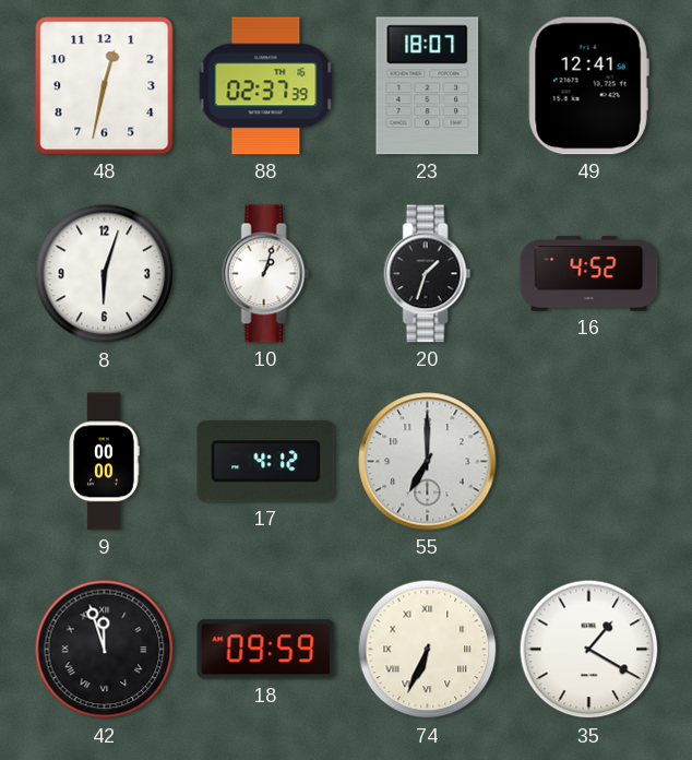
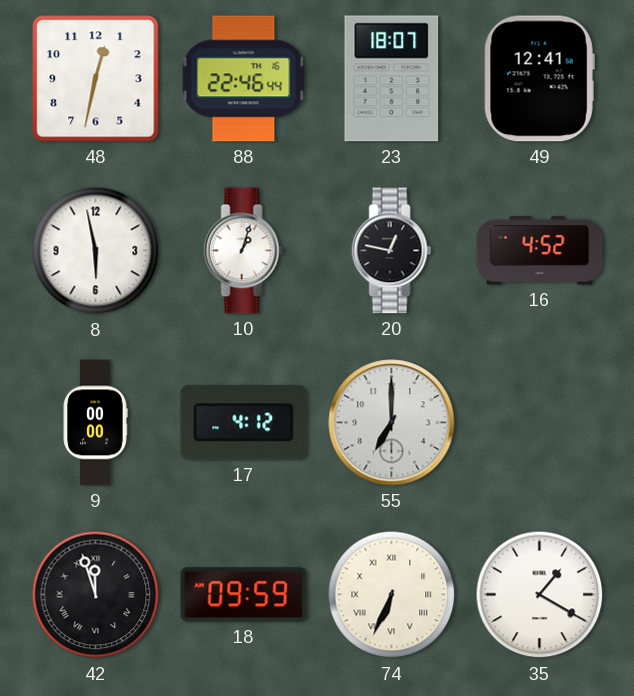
88: 02:37 -> 22:46
8: 6:03 -> 5:58
20: 1:33 -> 12:47
